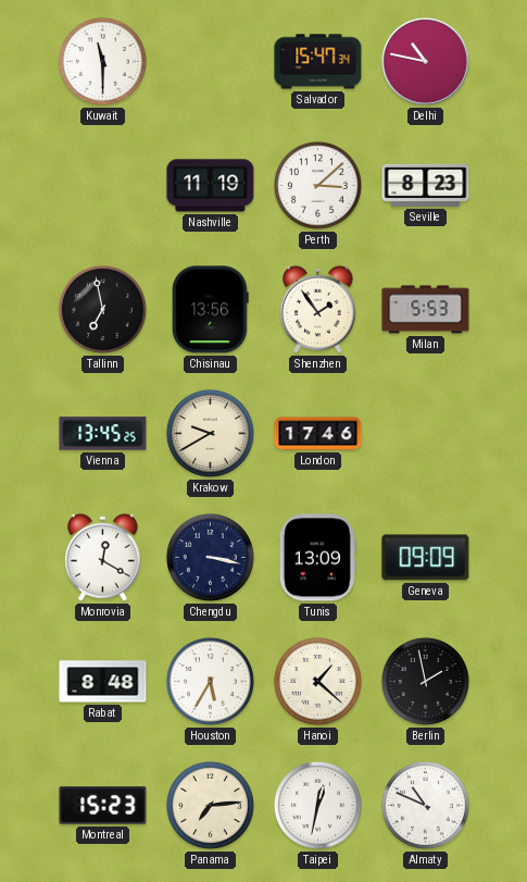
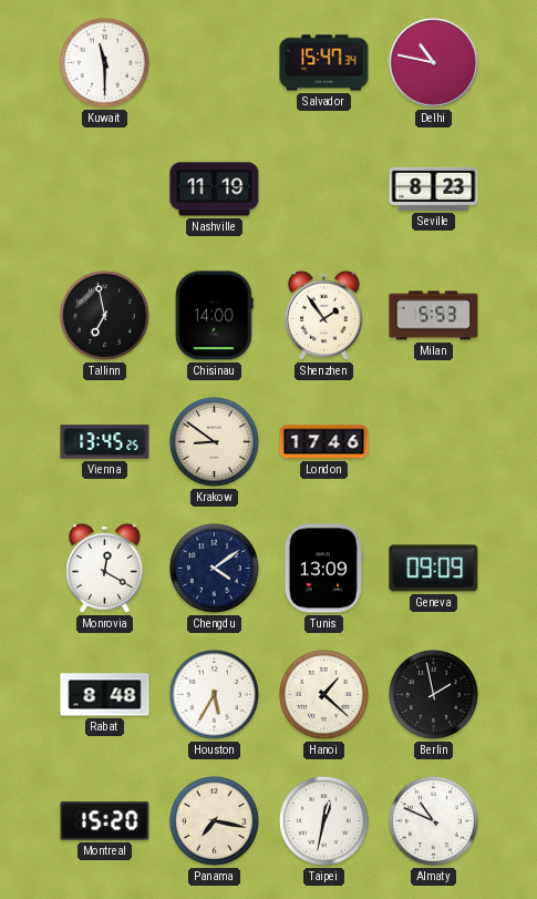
Perth: 3:08 -> none
Chisinau: 13:56 -> 14:00
Krakow: 9:40 -> 8:51
Chengdu: 3:17 -> 4:09
Montreal: 15:23 -> 15:20
Panama: 7:14 -> 7:17
